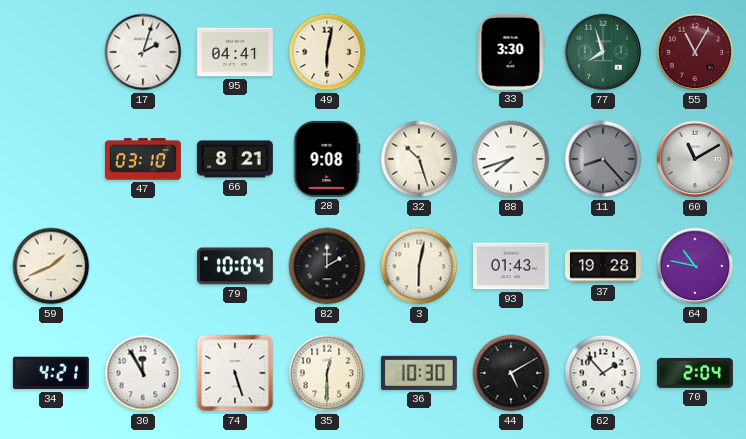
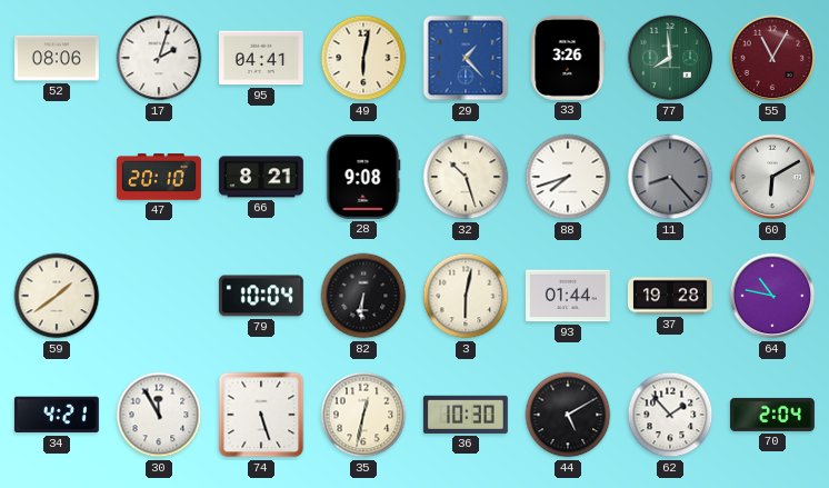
52: none -> 08:06
29: none -> 1:23
33: 3:30 -> 3:26
77: 7:57 -> 7:59
47: 03:10 -> 20:10
60: 11:10 -> 6:10
59: 1:41 -> 1:39
82: 2:00 -> 6:31
93: 01:43 -> 01:44
35: 12:30 -> 12:32
